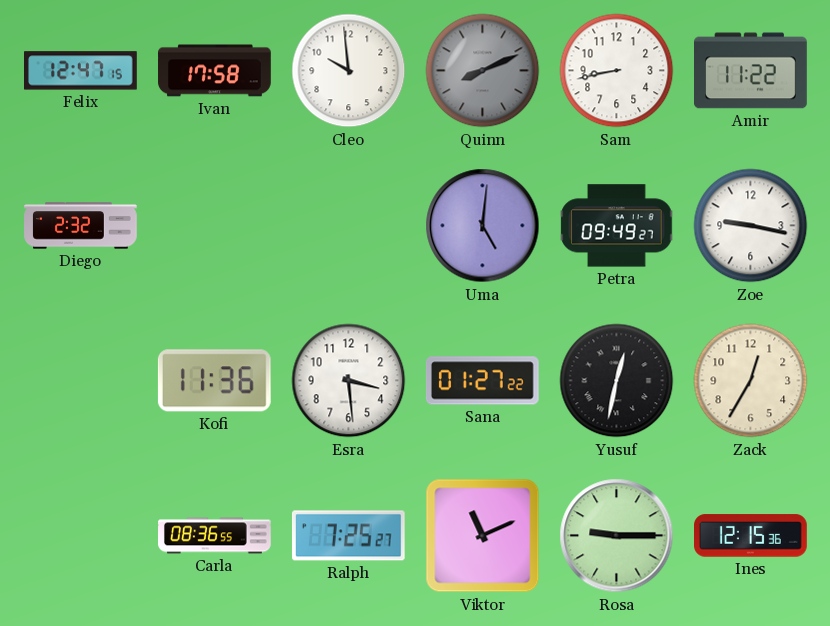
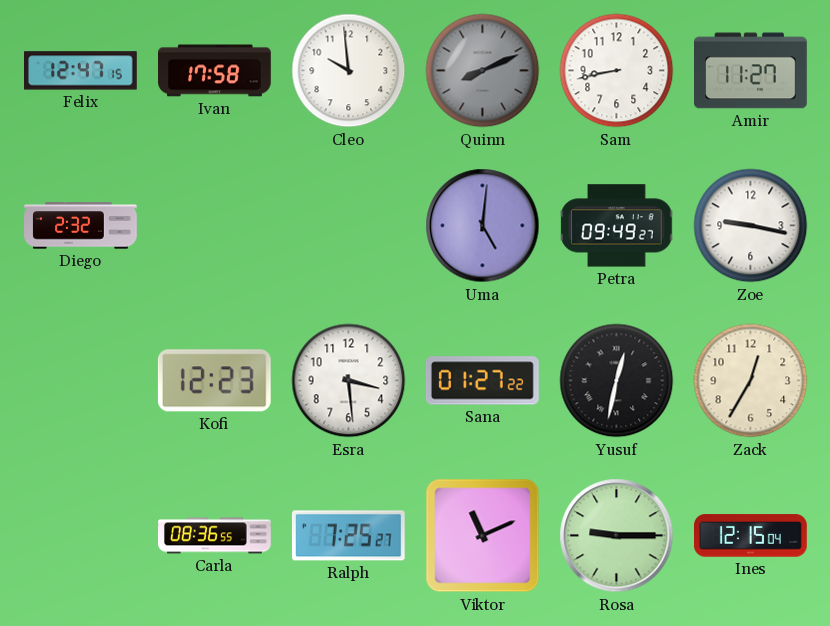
Amir: 11:22 -> 11:27
Kofi: 11:36 -> 12:23
Ines: 12:15:36 -> 12:15:04
